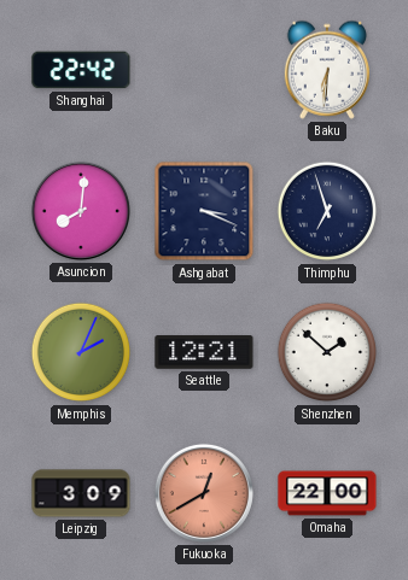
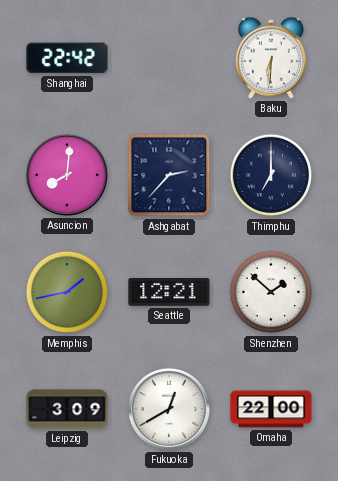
Ashgabat: 3:19 -> 2:37
Thimphu: 6:57 -> 7:00
Memphis: 2:04 -> 1:43
Fukuoka dial: salmon -> white
